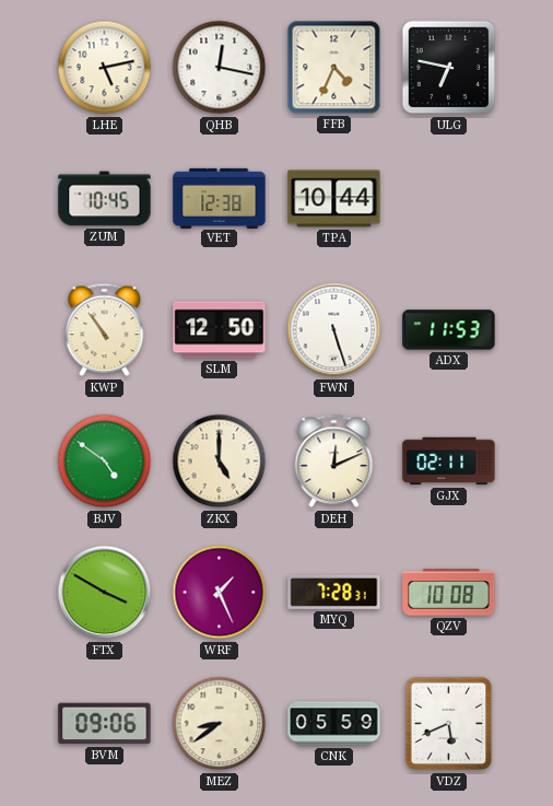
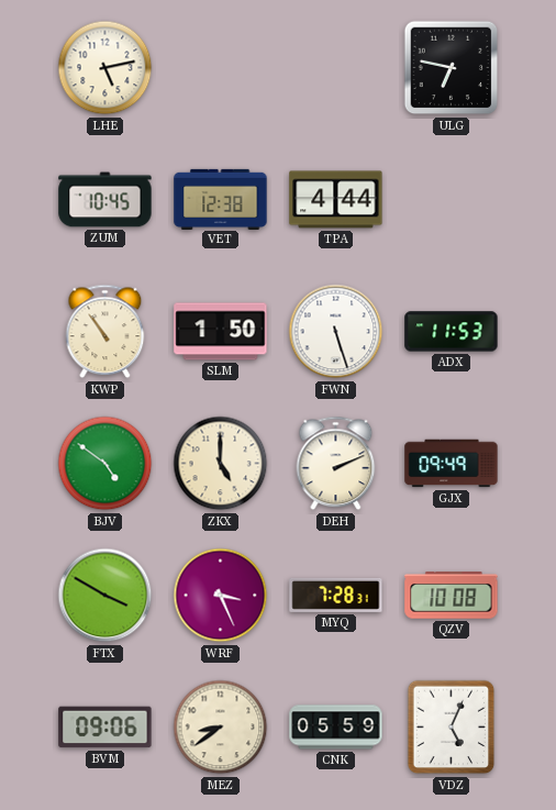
QHB: 12:17 -> none
FFB: 4:34 -> none
TPA: 10:44 -> 4:44
SLM: 12:50 -> 1:50
DEH: 12:11 -> 2:11
GJX: 02:11 -> 09:49
WRF: 1:26 -> 3:26
VDZ: 5:41 -> 5:04
